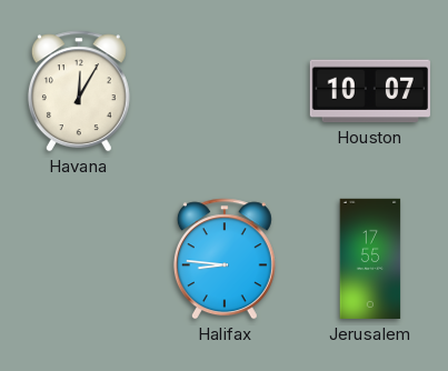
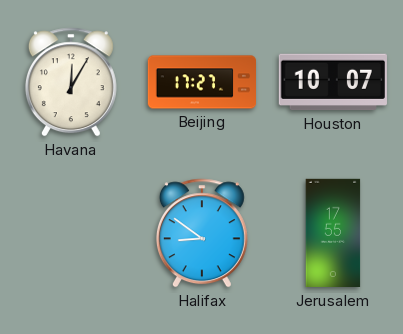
Beijing: none -> 17:27
Halifax: 8:46 -> 8:51
